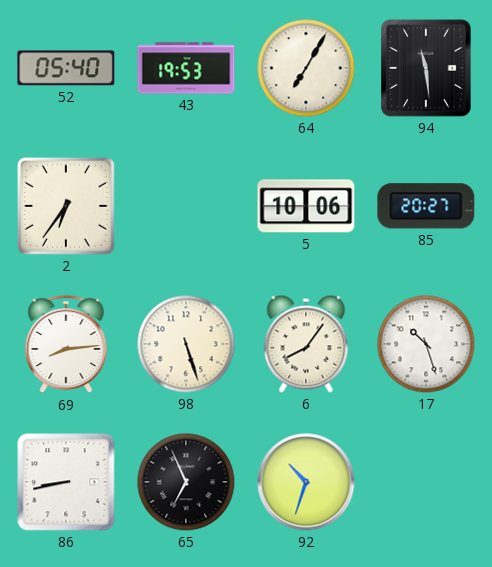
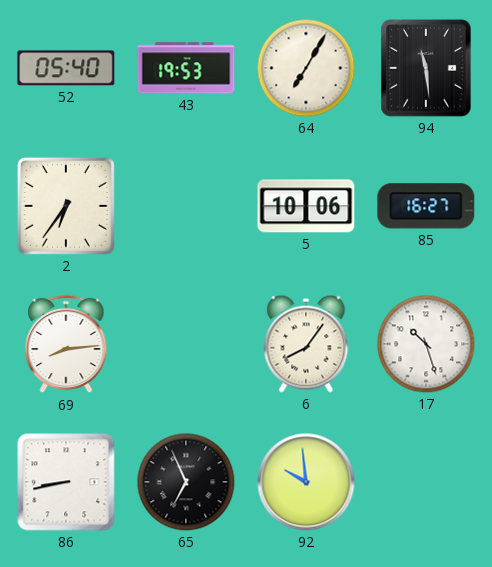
85: 20:27 -> 16:27
98: 5:27 -> none
92: 10:33 -> 9:59
